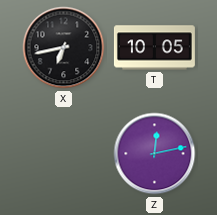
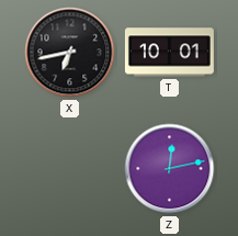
T: 10:05 -> 10:01
